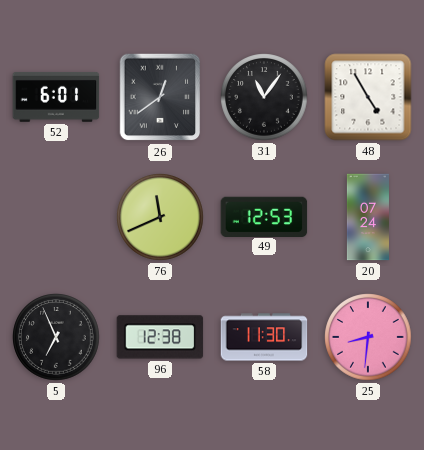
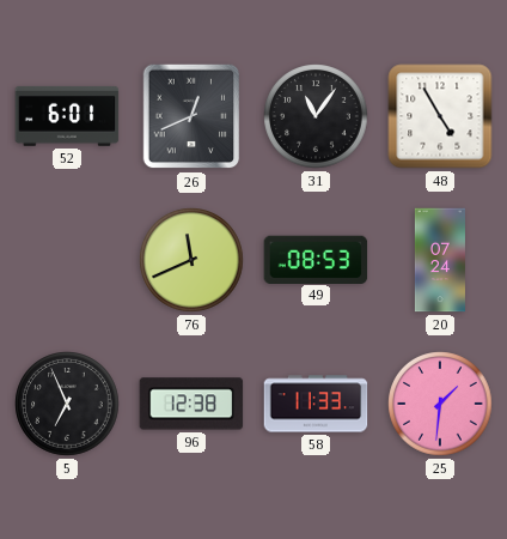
26: 12:39 -> 12:41
49: 12:53 -> 08:53
58: 11:30 -> 11:33
25: 8:31 -> 1:31
